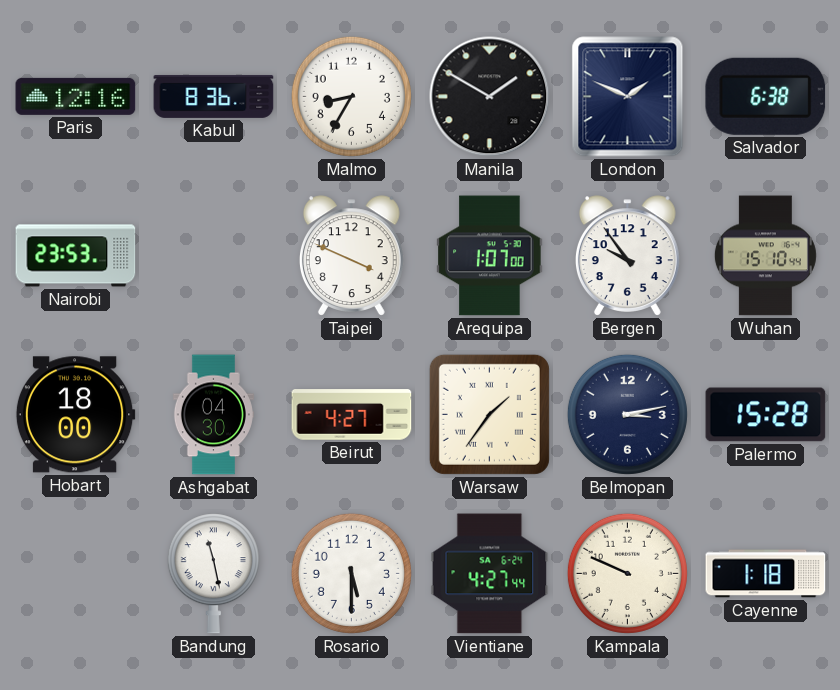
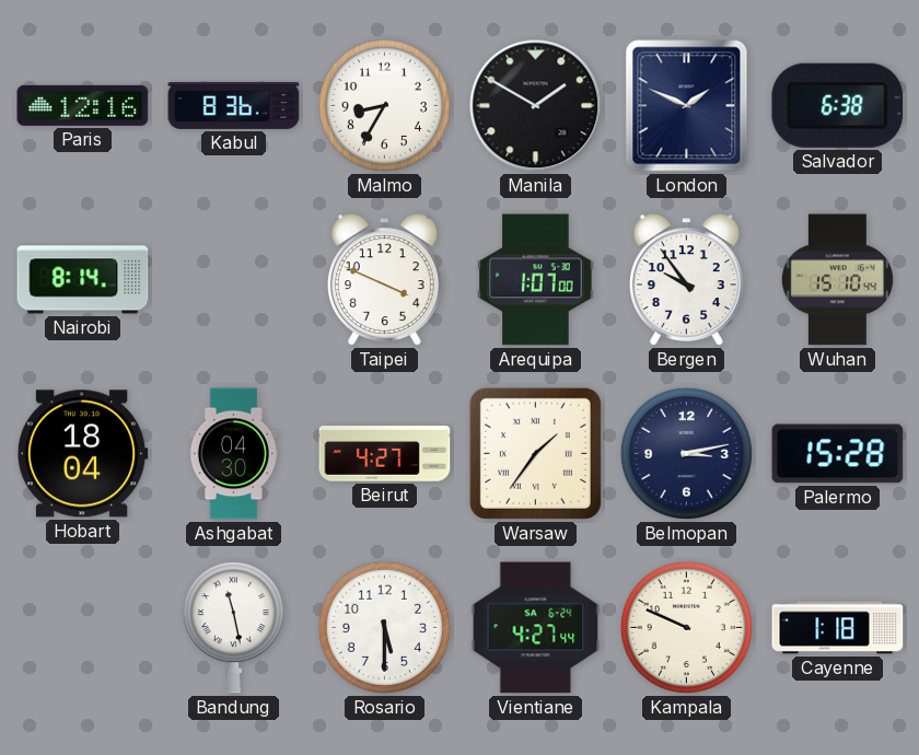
Nairobi: 23:53 -> 8:14
Hobart: 18:00 -> 18:04
